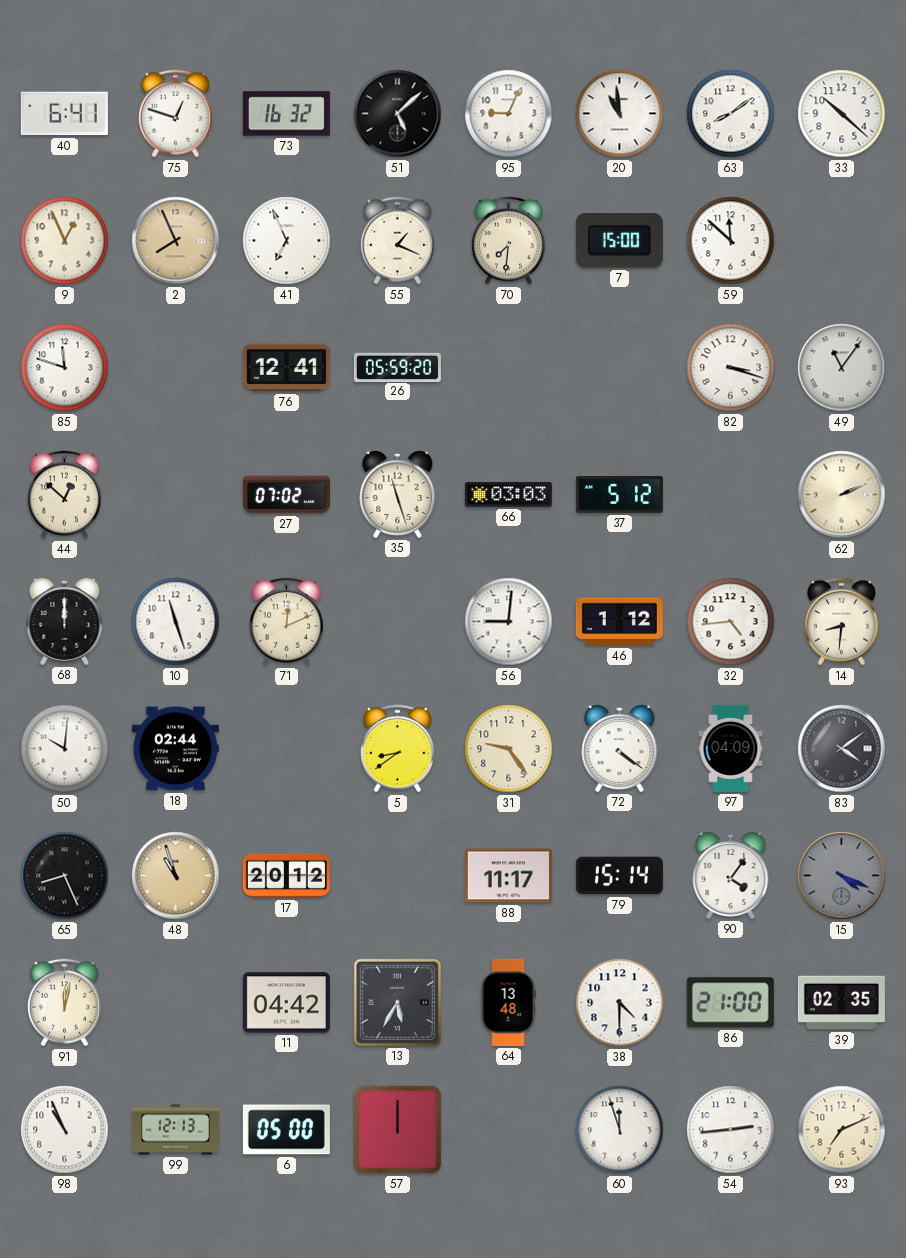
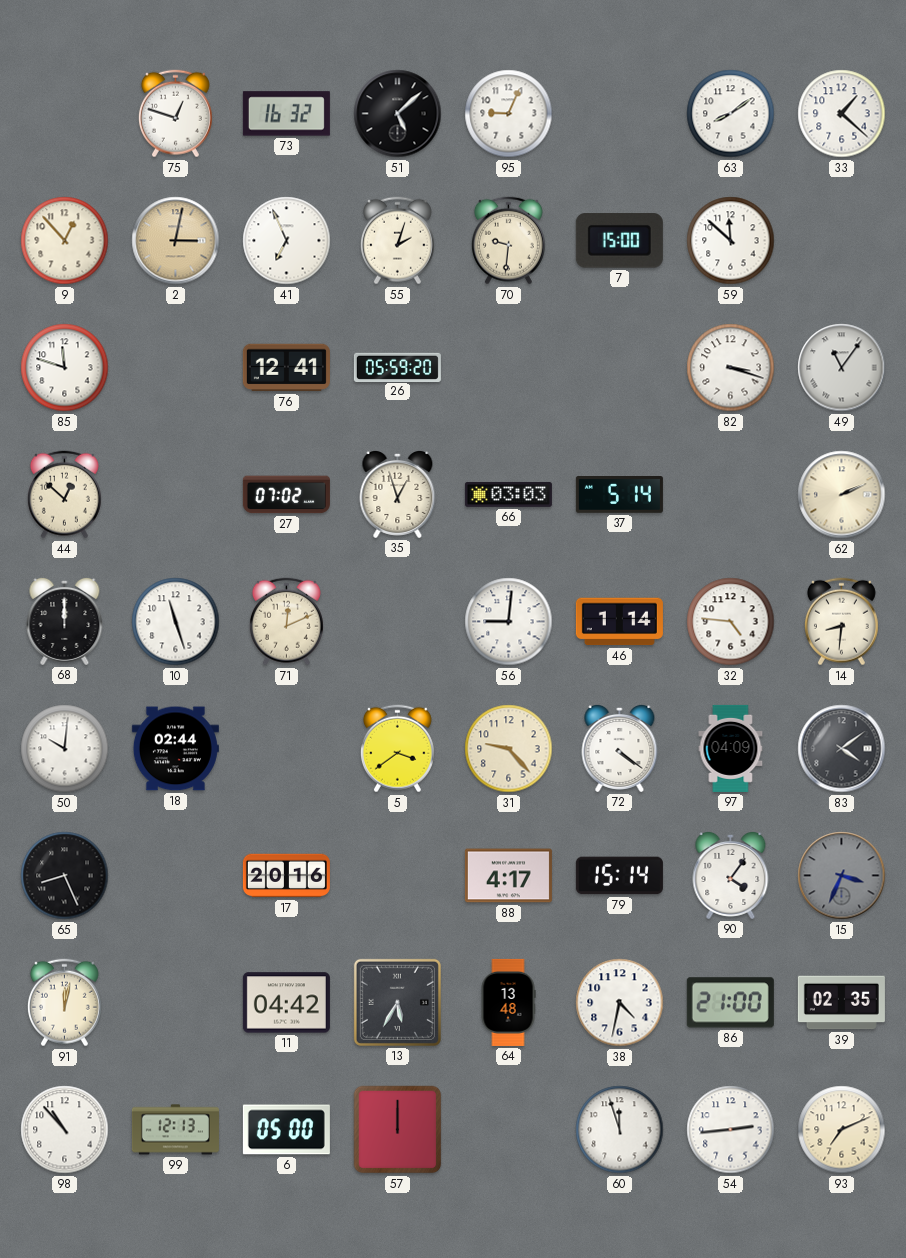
40: 6:41 -> none
20: 10:59 -> none
33: 10:22 -> 1:22
9: 12:56 -> 12:53
2: 7:56 -> 3:02
55: 1:19 -> 2:03
70: 7:31 -> 9:31
35: 11:27 -> 12:57
37: 5:12 -> 5:14
46: 1:12 -> 1:14
32: 4:44 -> 4:46
5: 8:39 -> 3:39
31: 9:24 -> 9:23
48: 10:57 -> none
17: 20:12 -> 20:16
88: 11:17 -> 4:17
15: 4:19 -> 3:34
38: 4:30 -> 4:32
98: 10:56 -> 10:53
